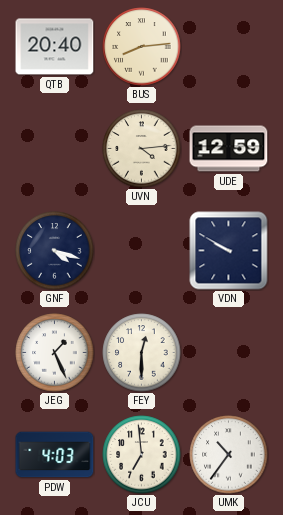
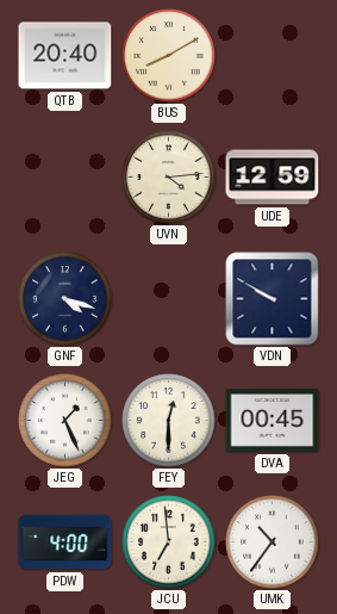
BUS: 8:14 -> 8:10
DVA: none -> 00:45
PDW: 4:03 -> 4:00
